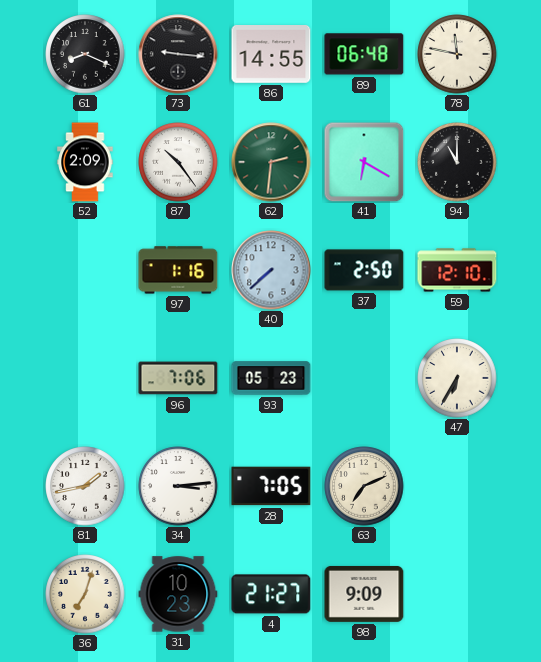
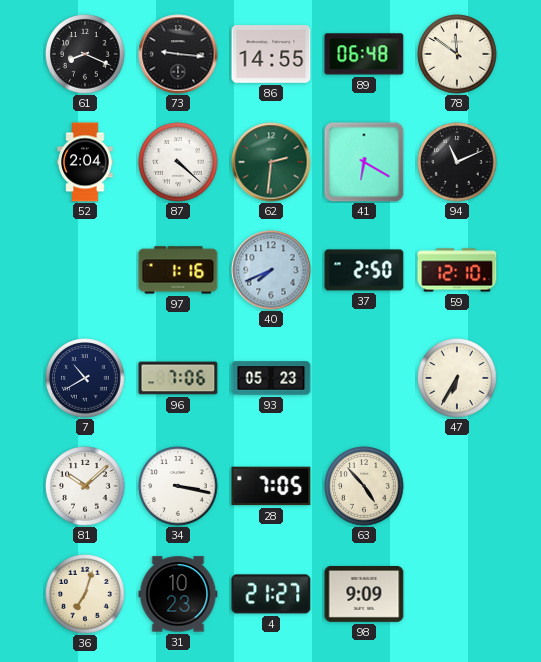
78: 11:47 -> 11:51
52: 2:09 -> 2:04
87: 10:24 -> 4:22
94: 11:00 -> 11:11
40: 7:38 -> 7:41
7: none -> 10:40
81: 1:43 -> 10:08
34: 3:14 -> 3:17
63: 7:11 -> 4:53
